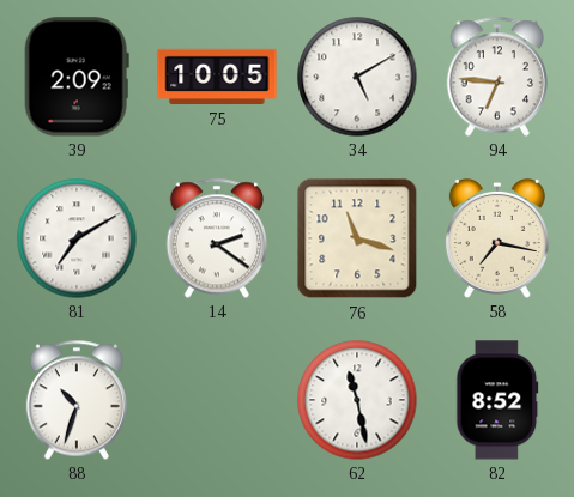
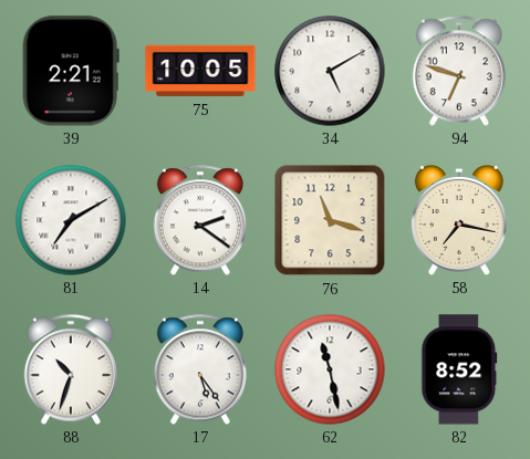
39: 2:09 -> 2:21
94: 6:46 -> 6:48
17: none -> 5:24
